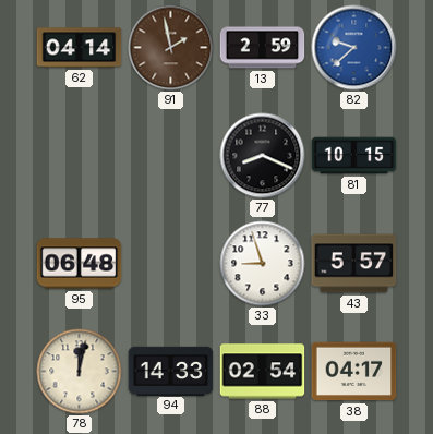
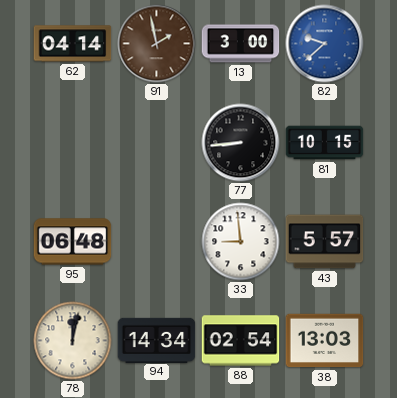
13: 2:59 -> 3:00
77: 8:19 -> 8:44
33: 8:57 -> 8:59
94: 14:33 -> 14:34
38: 04:17 -> 13:03
